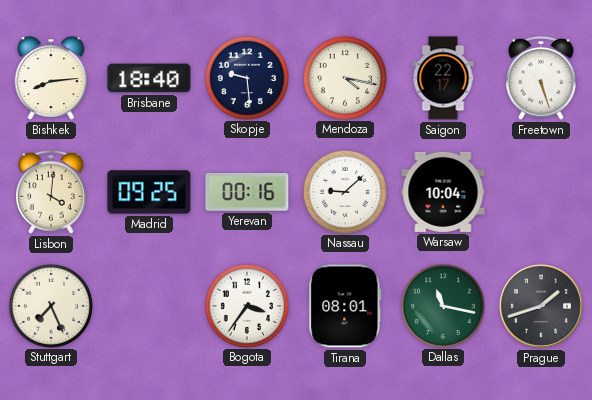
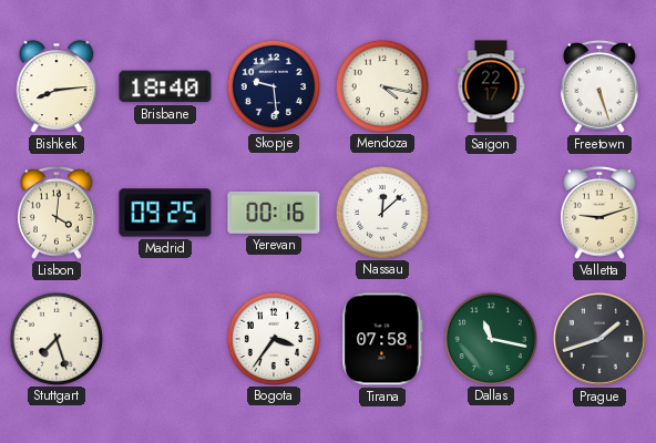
Nassau: 9:08 -> 12:08
Warsaw: 10:04 -> none
Valletta: none -> 9:12
Stuttgart: 7:26 -> 7:27
Tirana: 08:01 -> 07:58
